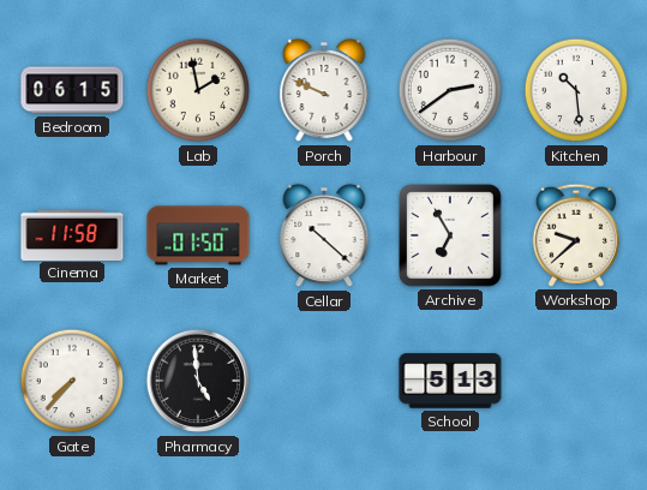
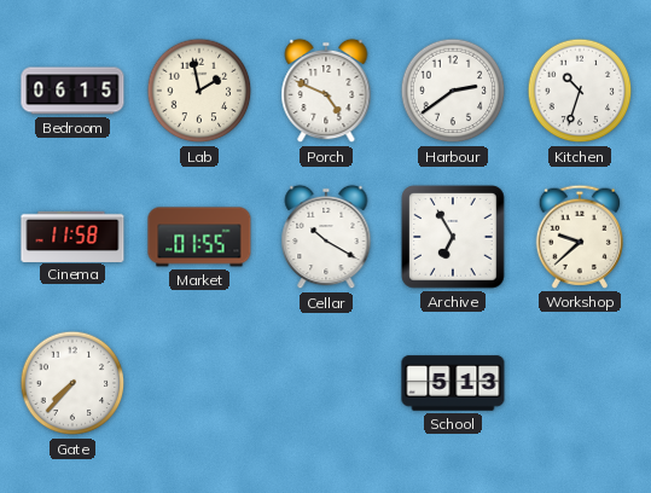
Porch: 9:49 -> 4:49
Kitchen: 10:29 -> 10:33
Market: 01:50 -> 01:55
Cellar: 10:22 -> 10:20
Pharmacy: 4:59 -> none
